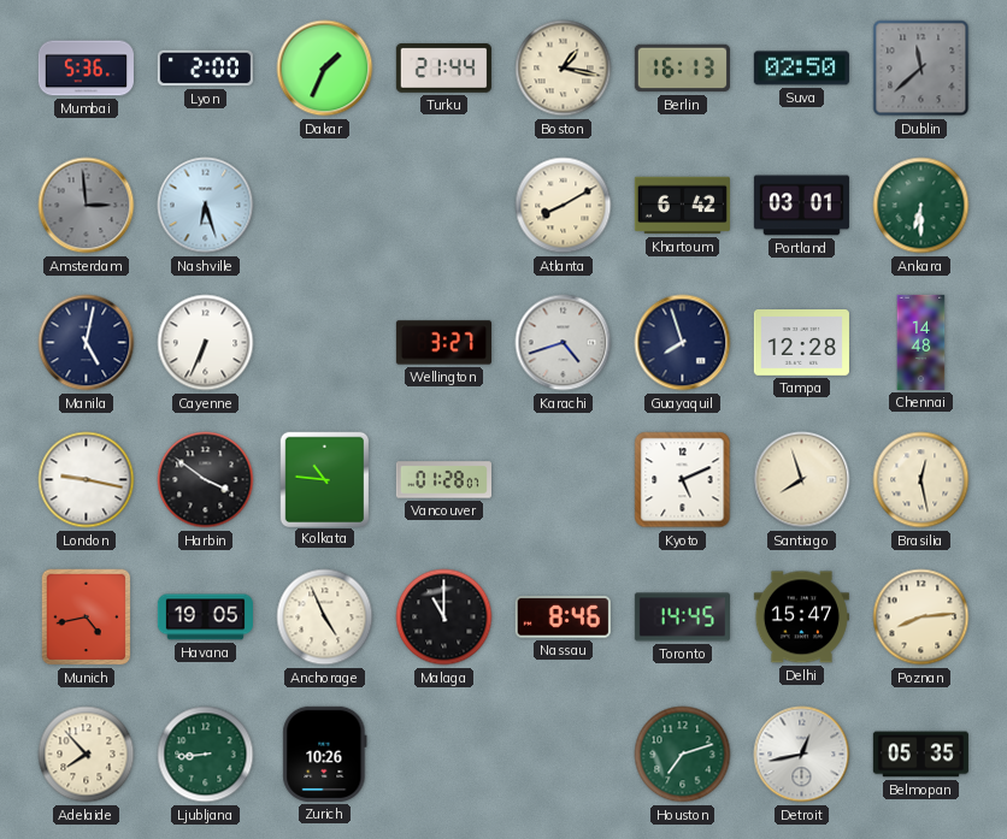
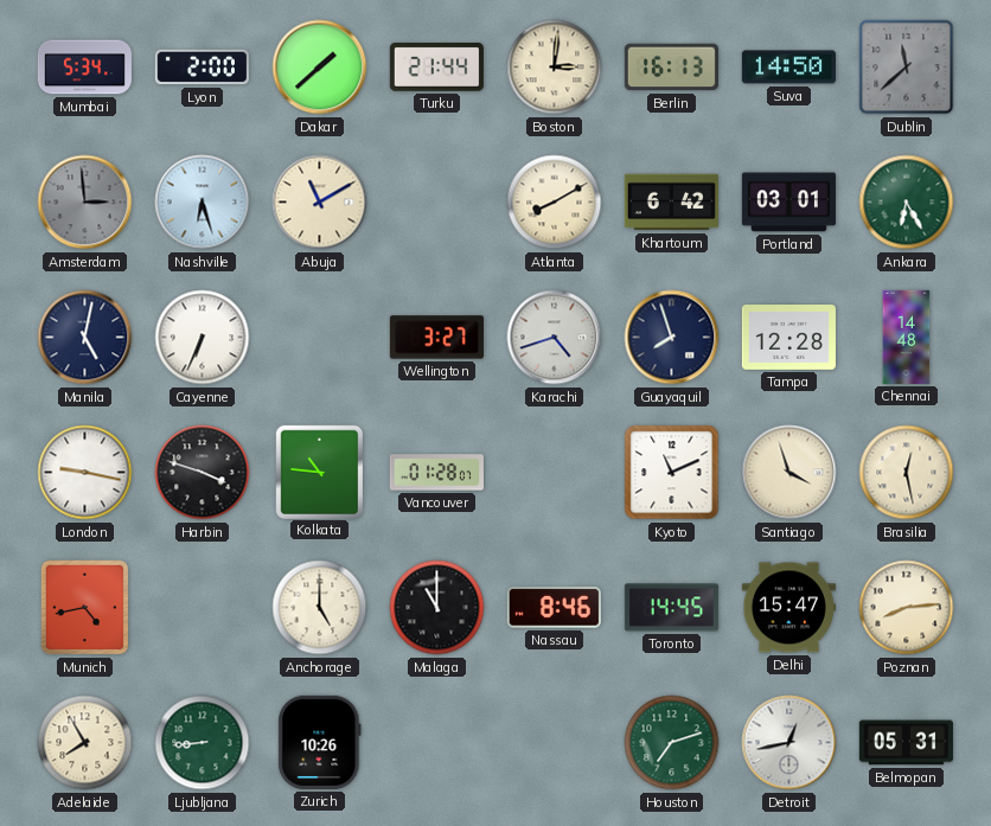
Mumbai: 5:36 -> 5:34
Dakar: 1:34 -> 1:38
Boston: 1:17 -> 3:01
Suva: 02:50 -> 14:50
Abuja: none -> 11:10
Ankara: 6:30 -> 6:25
Harbin: 3:51 -> 3:48
Kyoto: 5:11 -> 11:11
Santiago: 7:57 -> 3:57
Havana: 19:05 -> none
Anchorage: 4:56 -> 5:00
Adelaide: 7:53 -> 7:55
Belmopan: 05:35 -> 05:31
